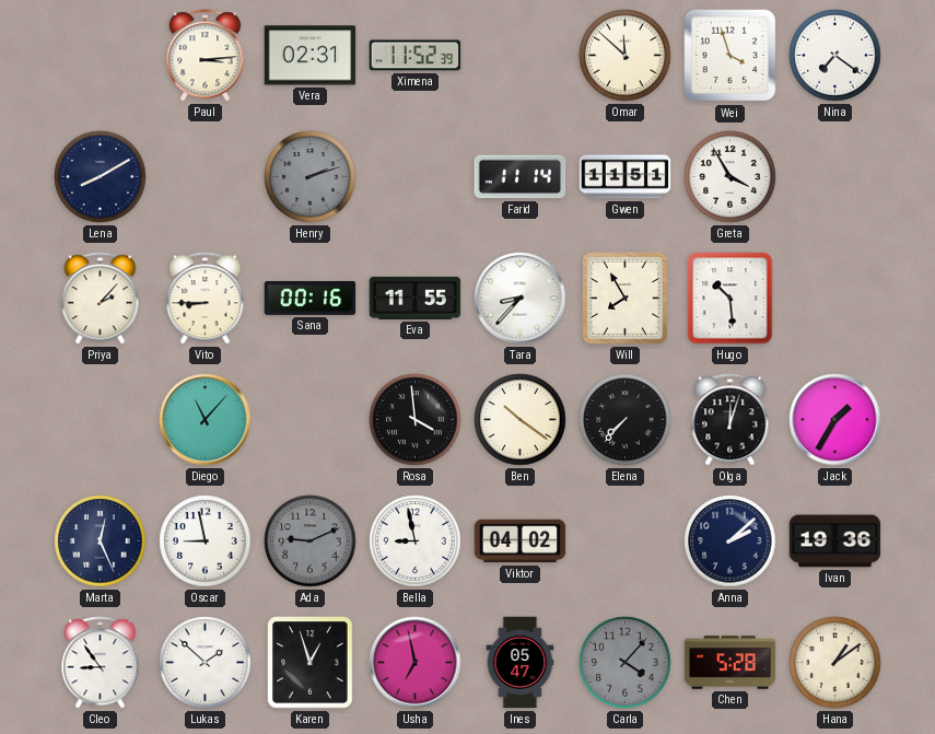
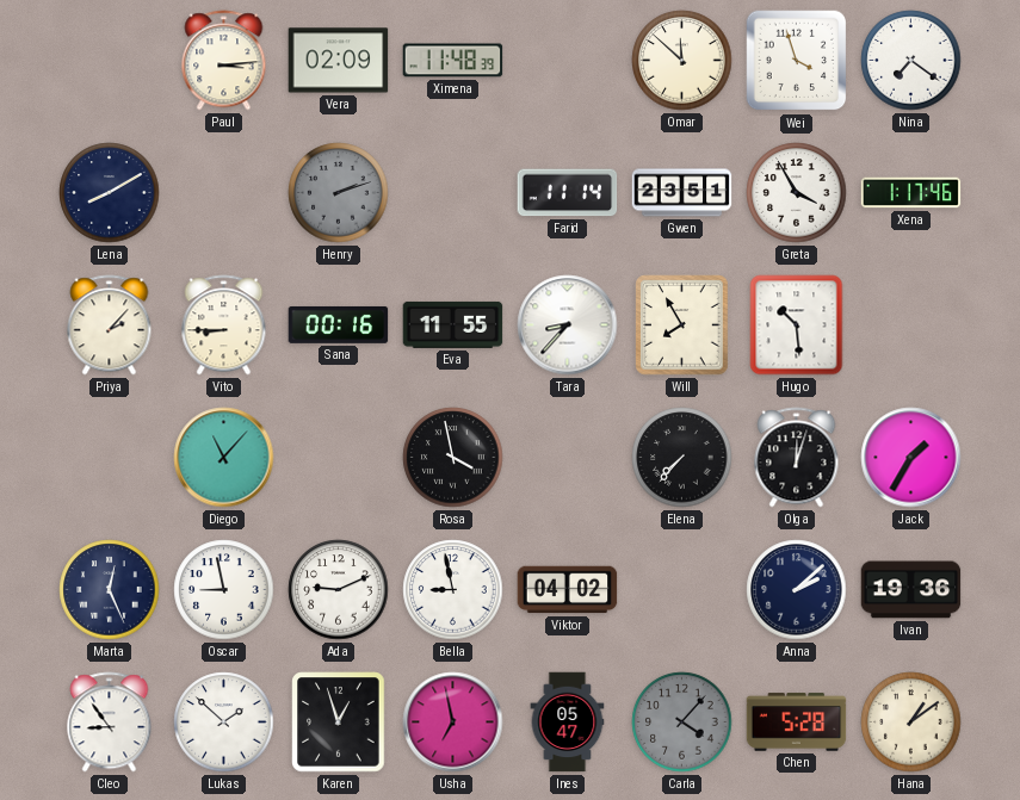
Vera: 02:31 -> 02:09
Ximena: 11:52 -> 11:48
Gwen: 11:51 -> 23:51
Xena: none -> 1:17
Rosa: 3:59 -> 3:58
Ben: 10:21 -> none
Ada dial: grey -> white
